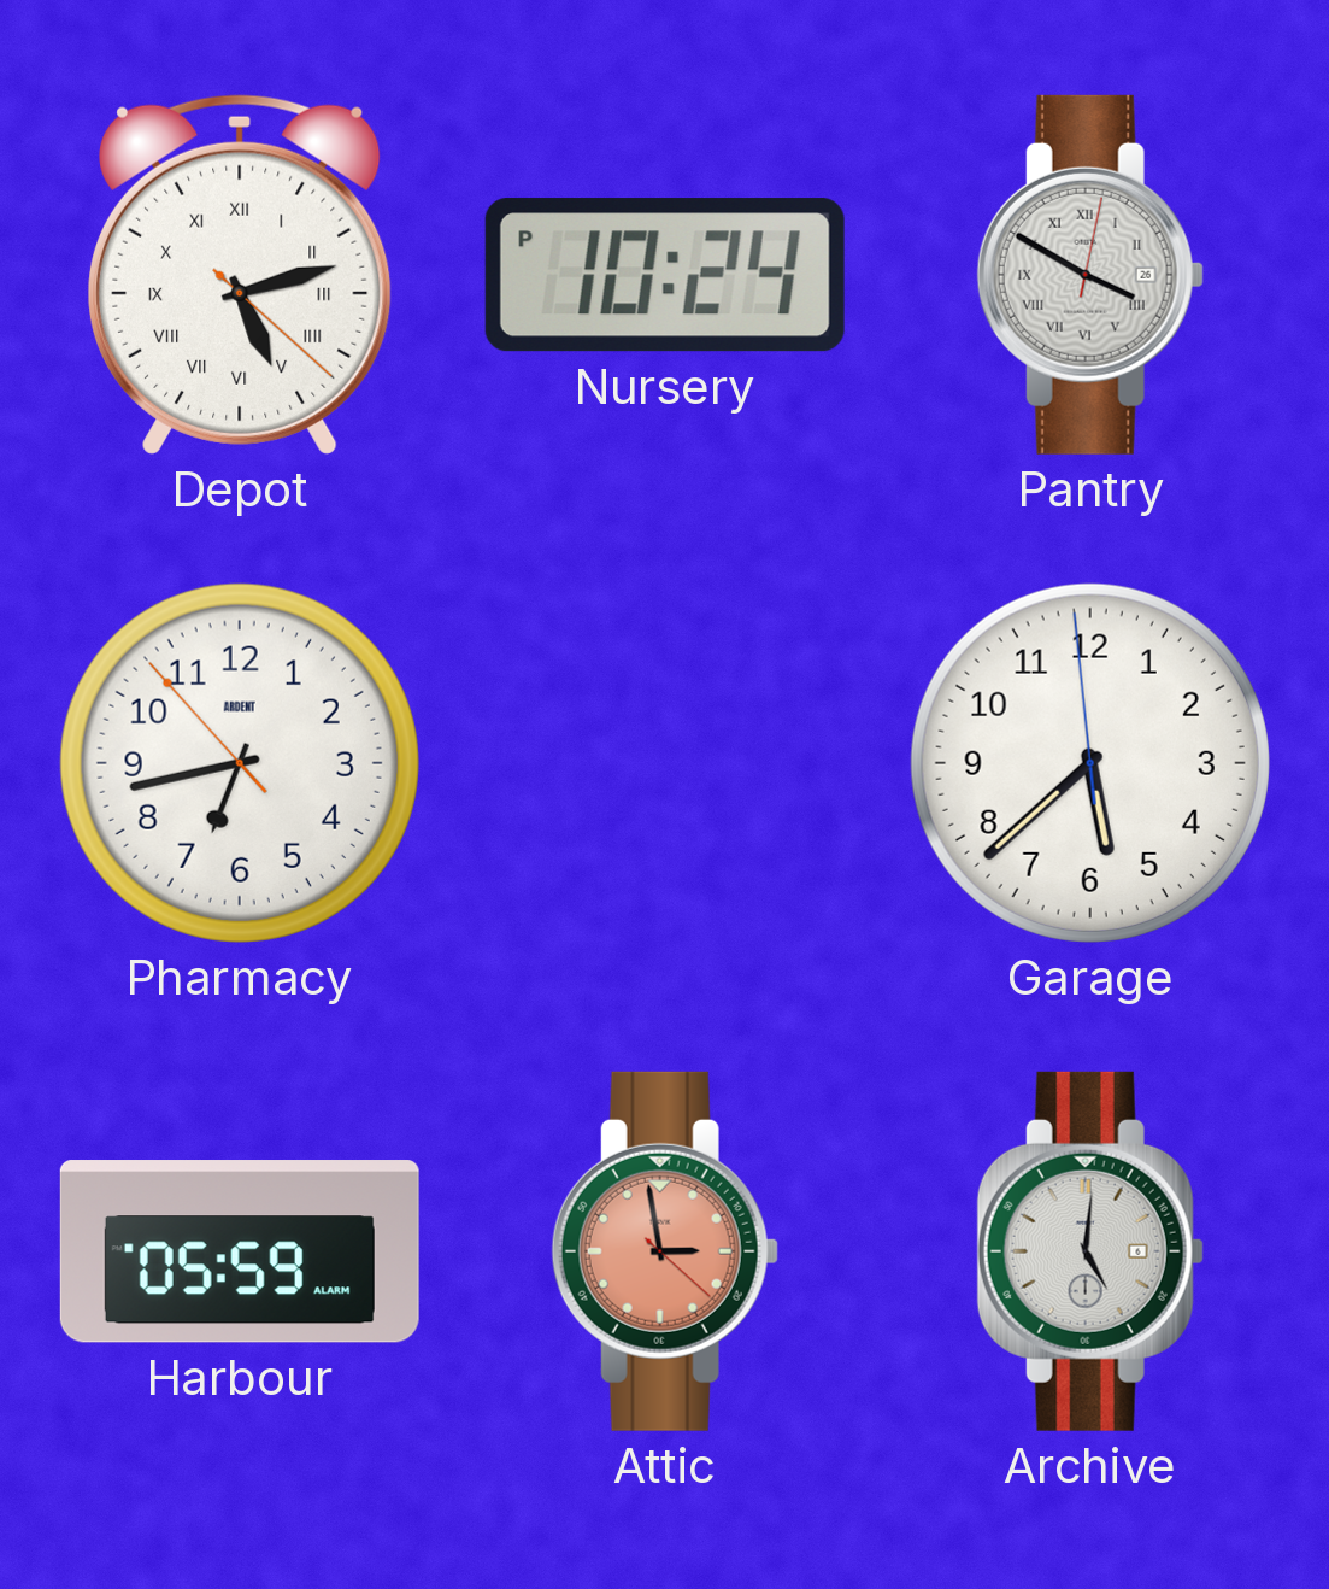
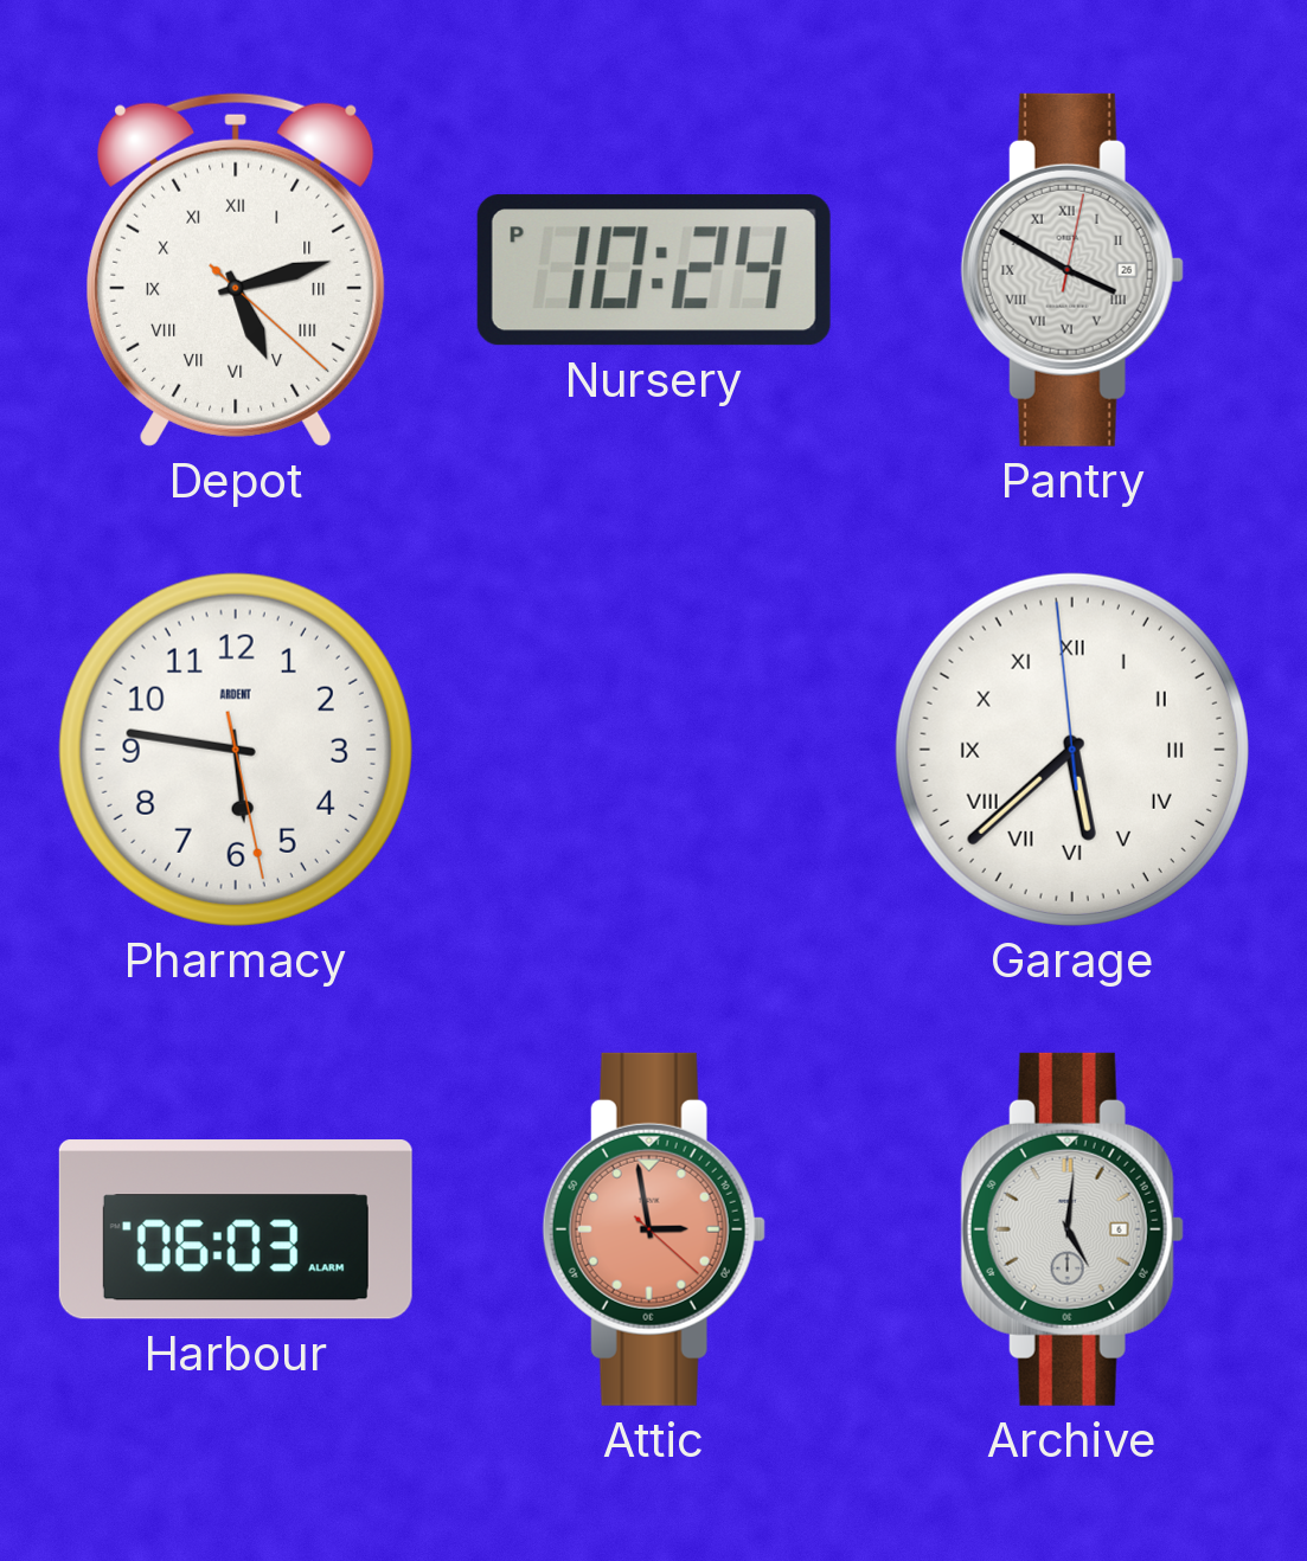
Pharmacy: 6:42 -> 5:46
Garage numerals: Arabic -> Roman
Harbour: 05:59 -> 06:03
